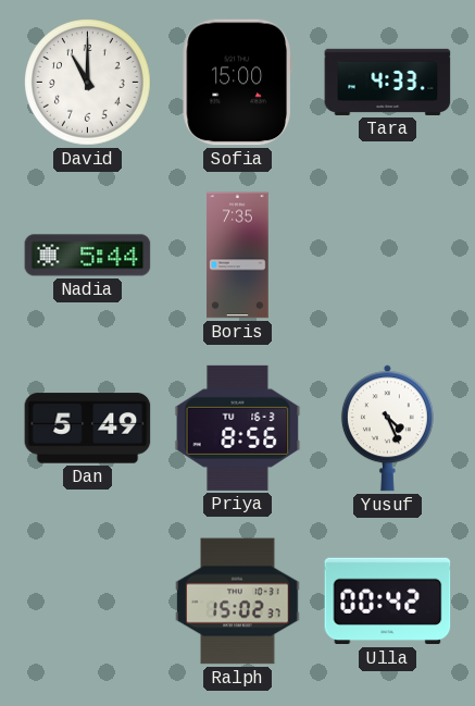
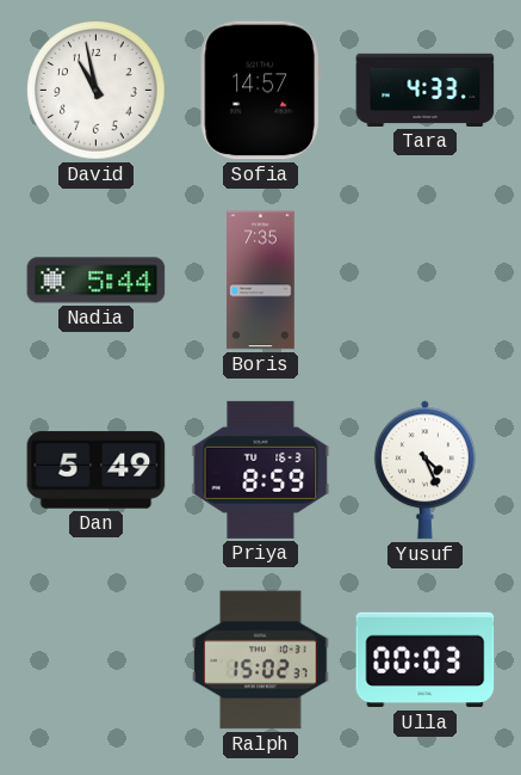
David: 11:00 -> 10:58
Sofia: 15:00 -> 14:57
Priya: 8:56 -> 8:59
Ulla: 00:42 -> 00:03
